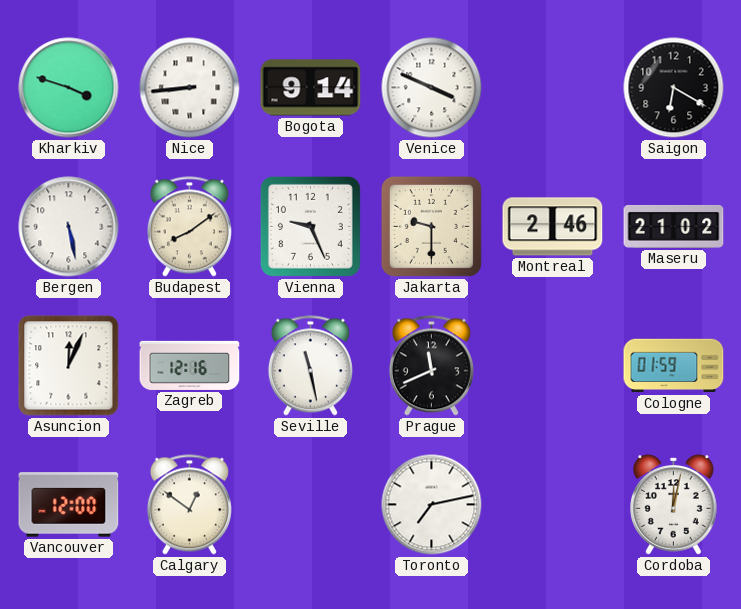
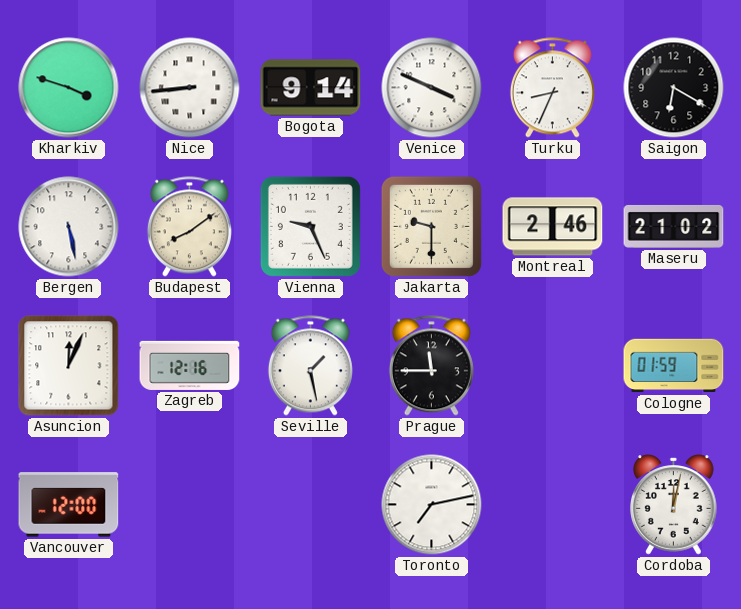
Turku: none -> 8:34
Seville: 11:28 -> 1:28
Prague: 11:41 -> 11:45
Calgary: 12:51 -> none
